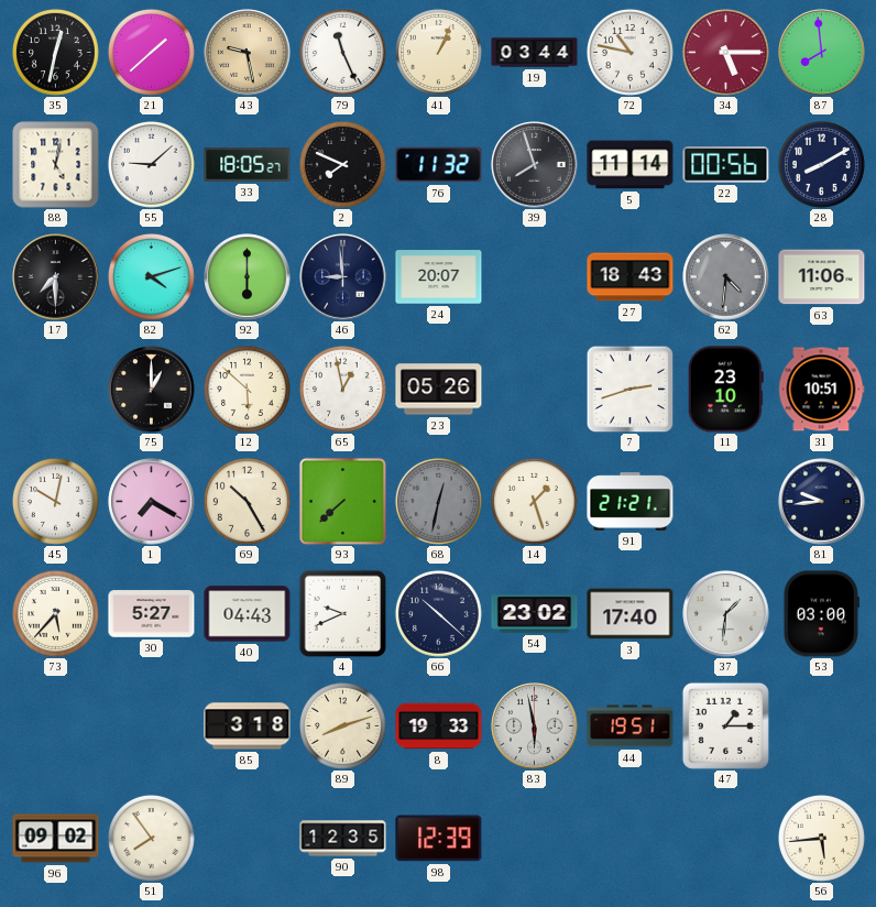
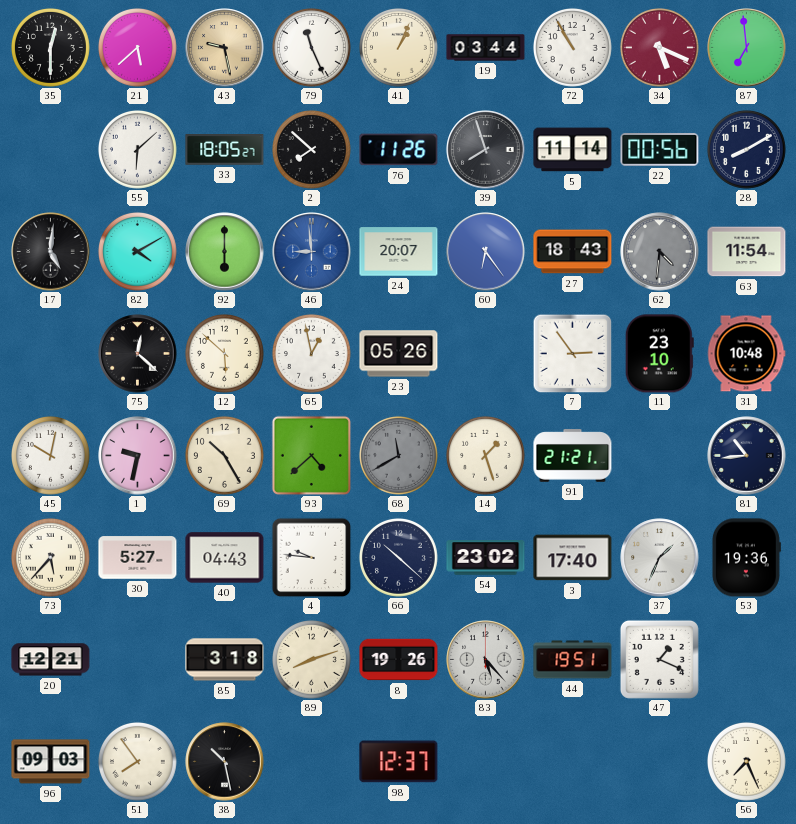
35: 12:32 -> 12:30
21: 1:38 -> 5:38
72: 10:47 -> 10:55
34: 5:15 -> 5:19
87: 7:59 -> 6:59
88: 5:02 -> none
55: 9:08 -> 6:08
2: 7:49 -> 7:52
76: 11:32 -> 11:26
17: 7:30 -> 5:01
82: 4:12 -> 4:10
46 dial: navy -> blue
60: none -> 6:24
63: 11:06 -> 11:54
75: 1:00 -> 12:22
7: 2:42 -> 2:54
31: 10:51 -> 10:48
1: 7:20 -> 9:32
93: 7:38 -> 4:38
68: 12:32 -> 11:40
81: 9:44 -> 10:44
4: 9:41 -> 9:46
37: 1:31 -> 1:34
53: 03:00 -> 19:36
20: none -> 12:21
8: 19:33 -> 19:26
83: 5:58 -> 5:23
47: 1:15 -> 1:19
96: 09:02 -> 09:03
38: none -> 10:28
90: 12:35 -> none
98: 12:39 -> 12:37
56: 5:44 -> 7:26
